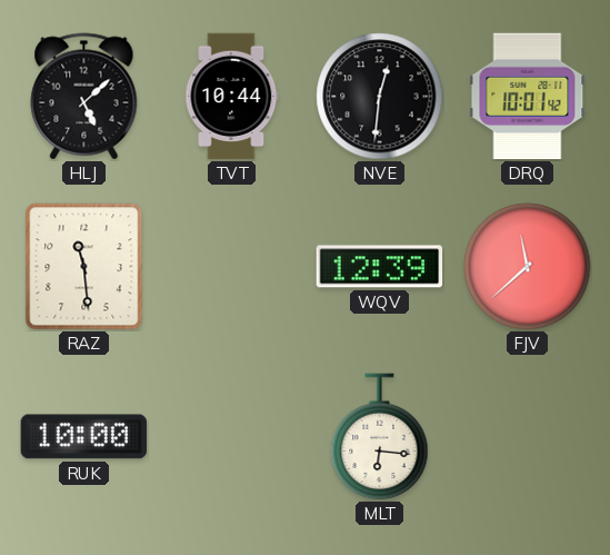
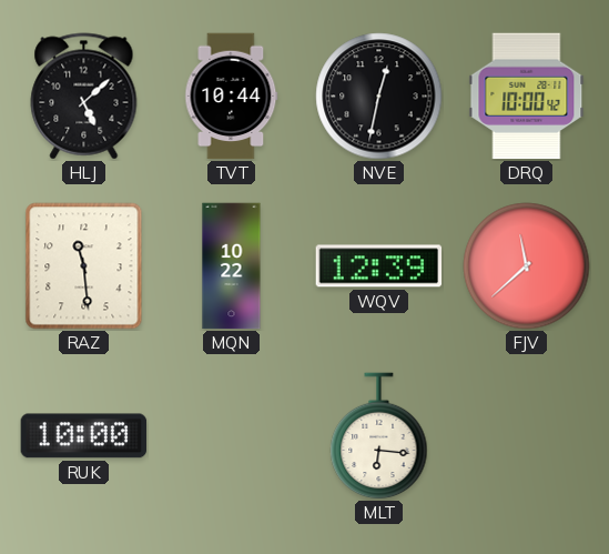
NVE: 12:31 -> 12:32
DRQ: 10:01 -> 10:00
MQN: none -> 10:22
